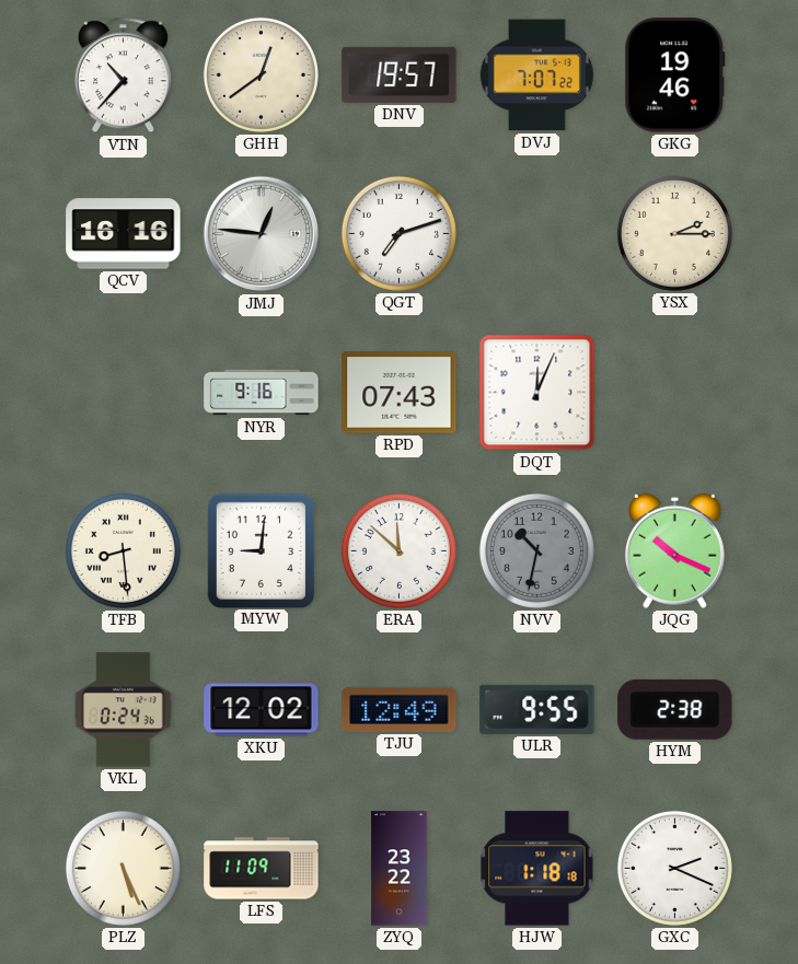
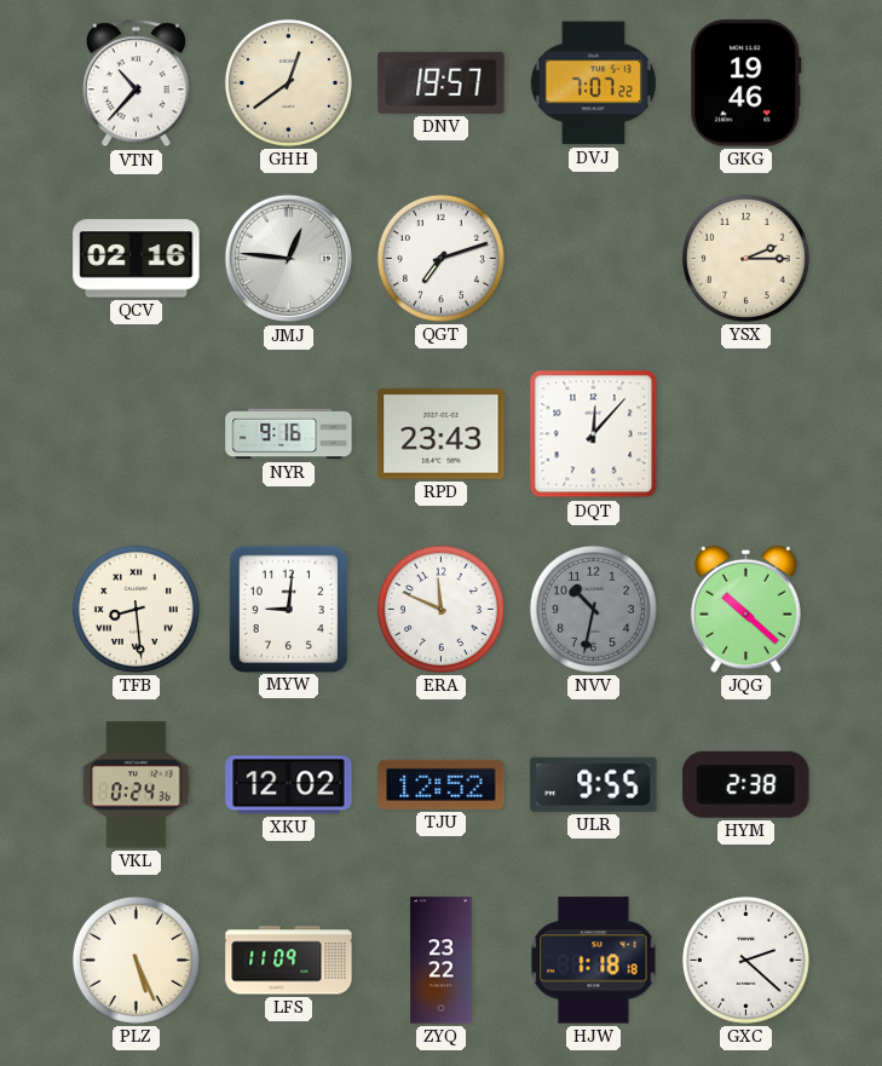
QCV: 16:16 -> 02:16
RPD: 07:43 -> 23:43
DQT: 12:04 -> 12:07
ERA: 11:52 -> 11:49
JQG: 10:19 -> 10:22
TJU: 12:49 -> 12:52
GXC: 2:19 -> 2:22
